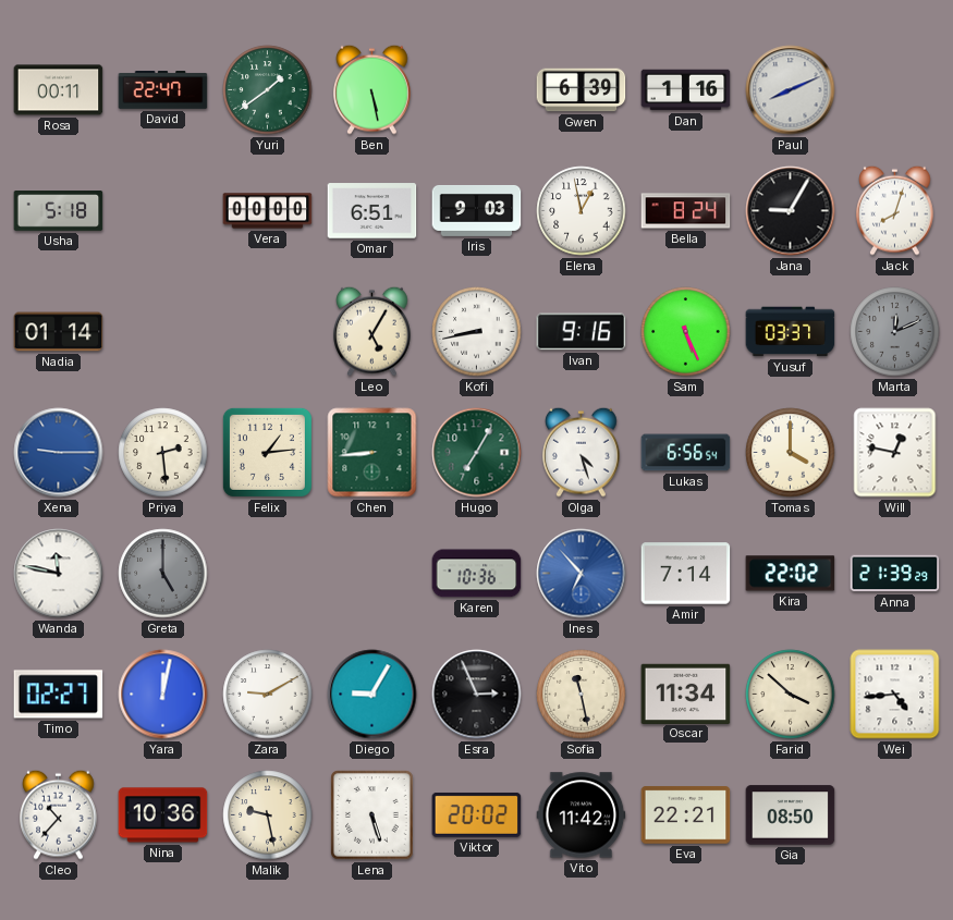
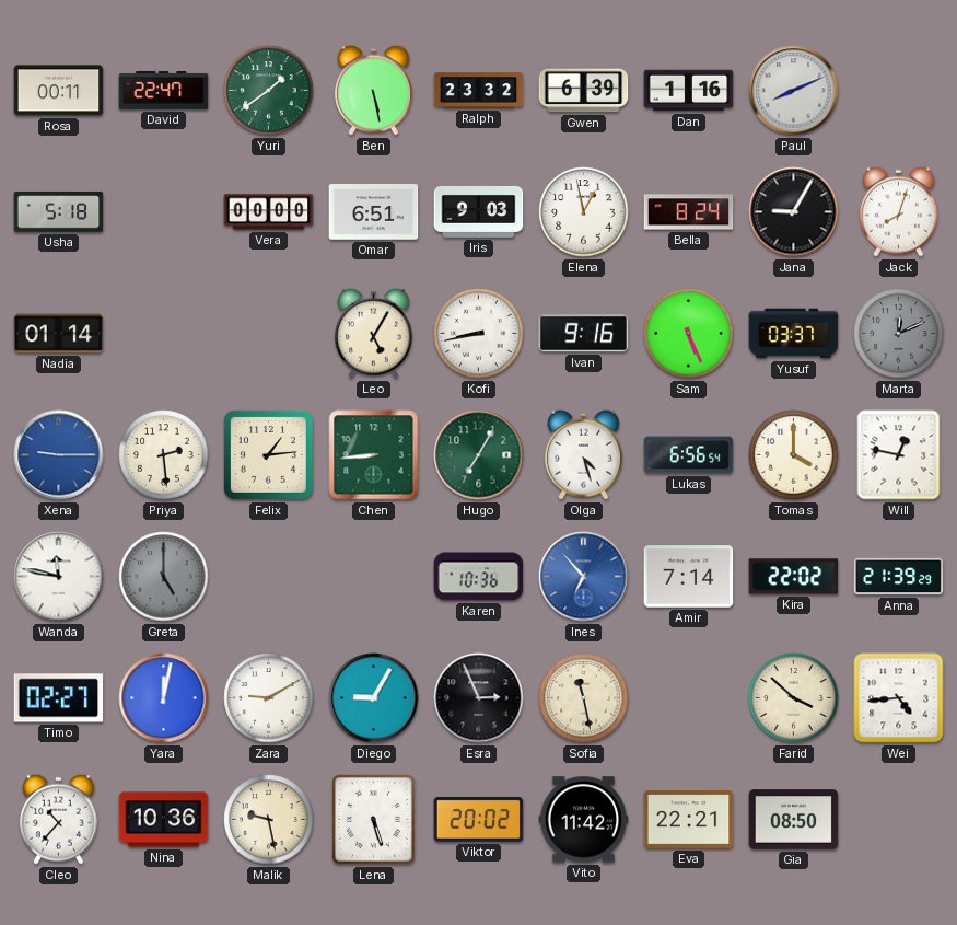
Ralph: none -> 23:32
Oscar: 11:34 -> none
